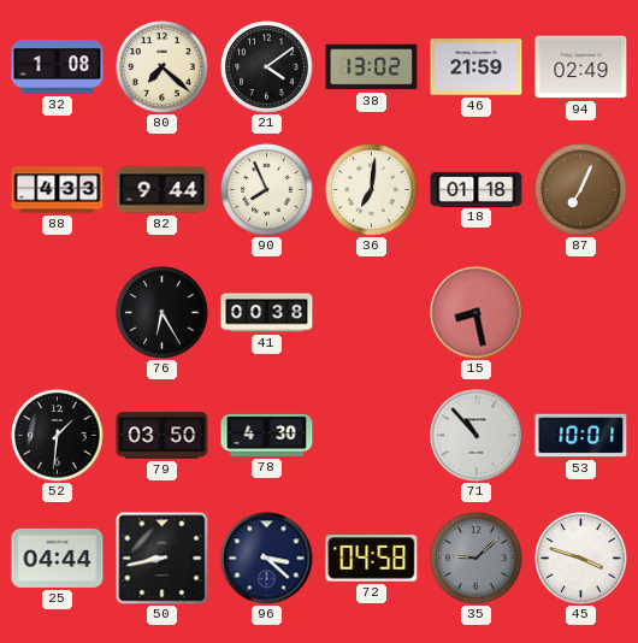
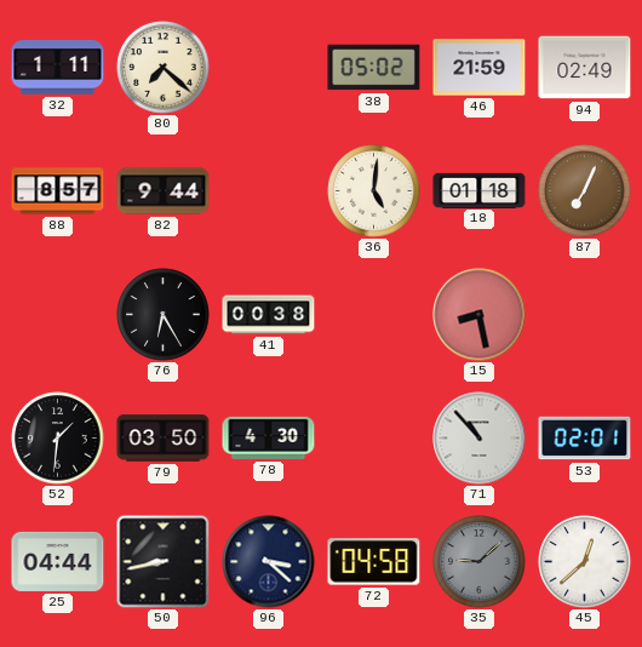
32: 1:08 -> 1:11
21: 4:09 -> none
38: 13:02 -> 05:02
88: 4:33 -> 8:57
90: 7:56 -> none
36: 7:01 -> 5:01
53: 10:01 -> 02:01
45: 3:48 -> 12:38
